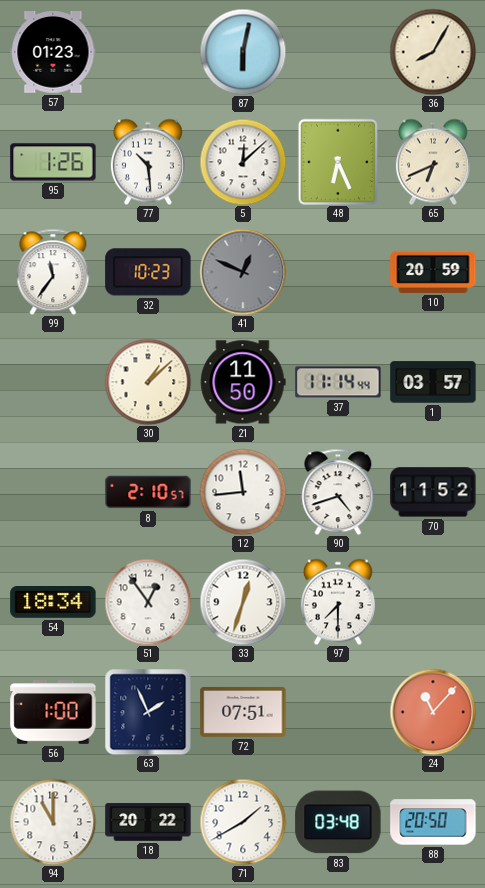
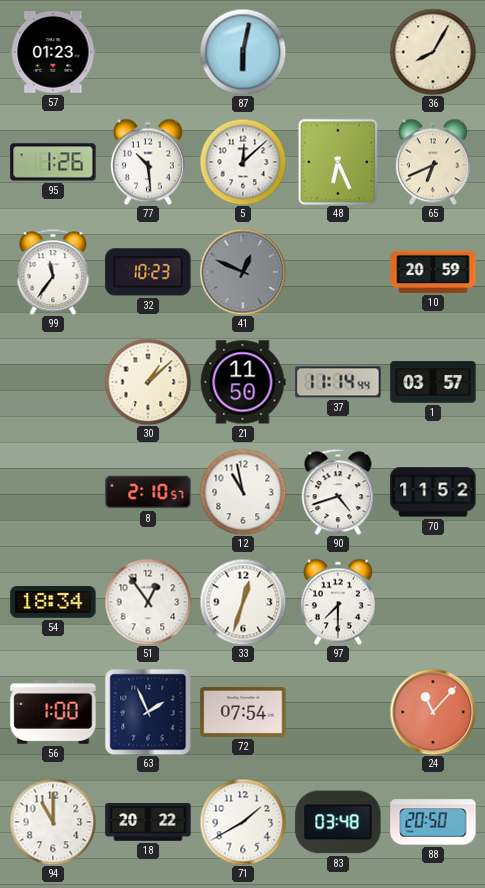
12: 11:44 -> 10:58
72: 07:51 -> 07:54
